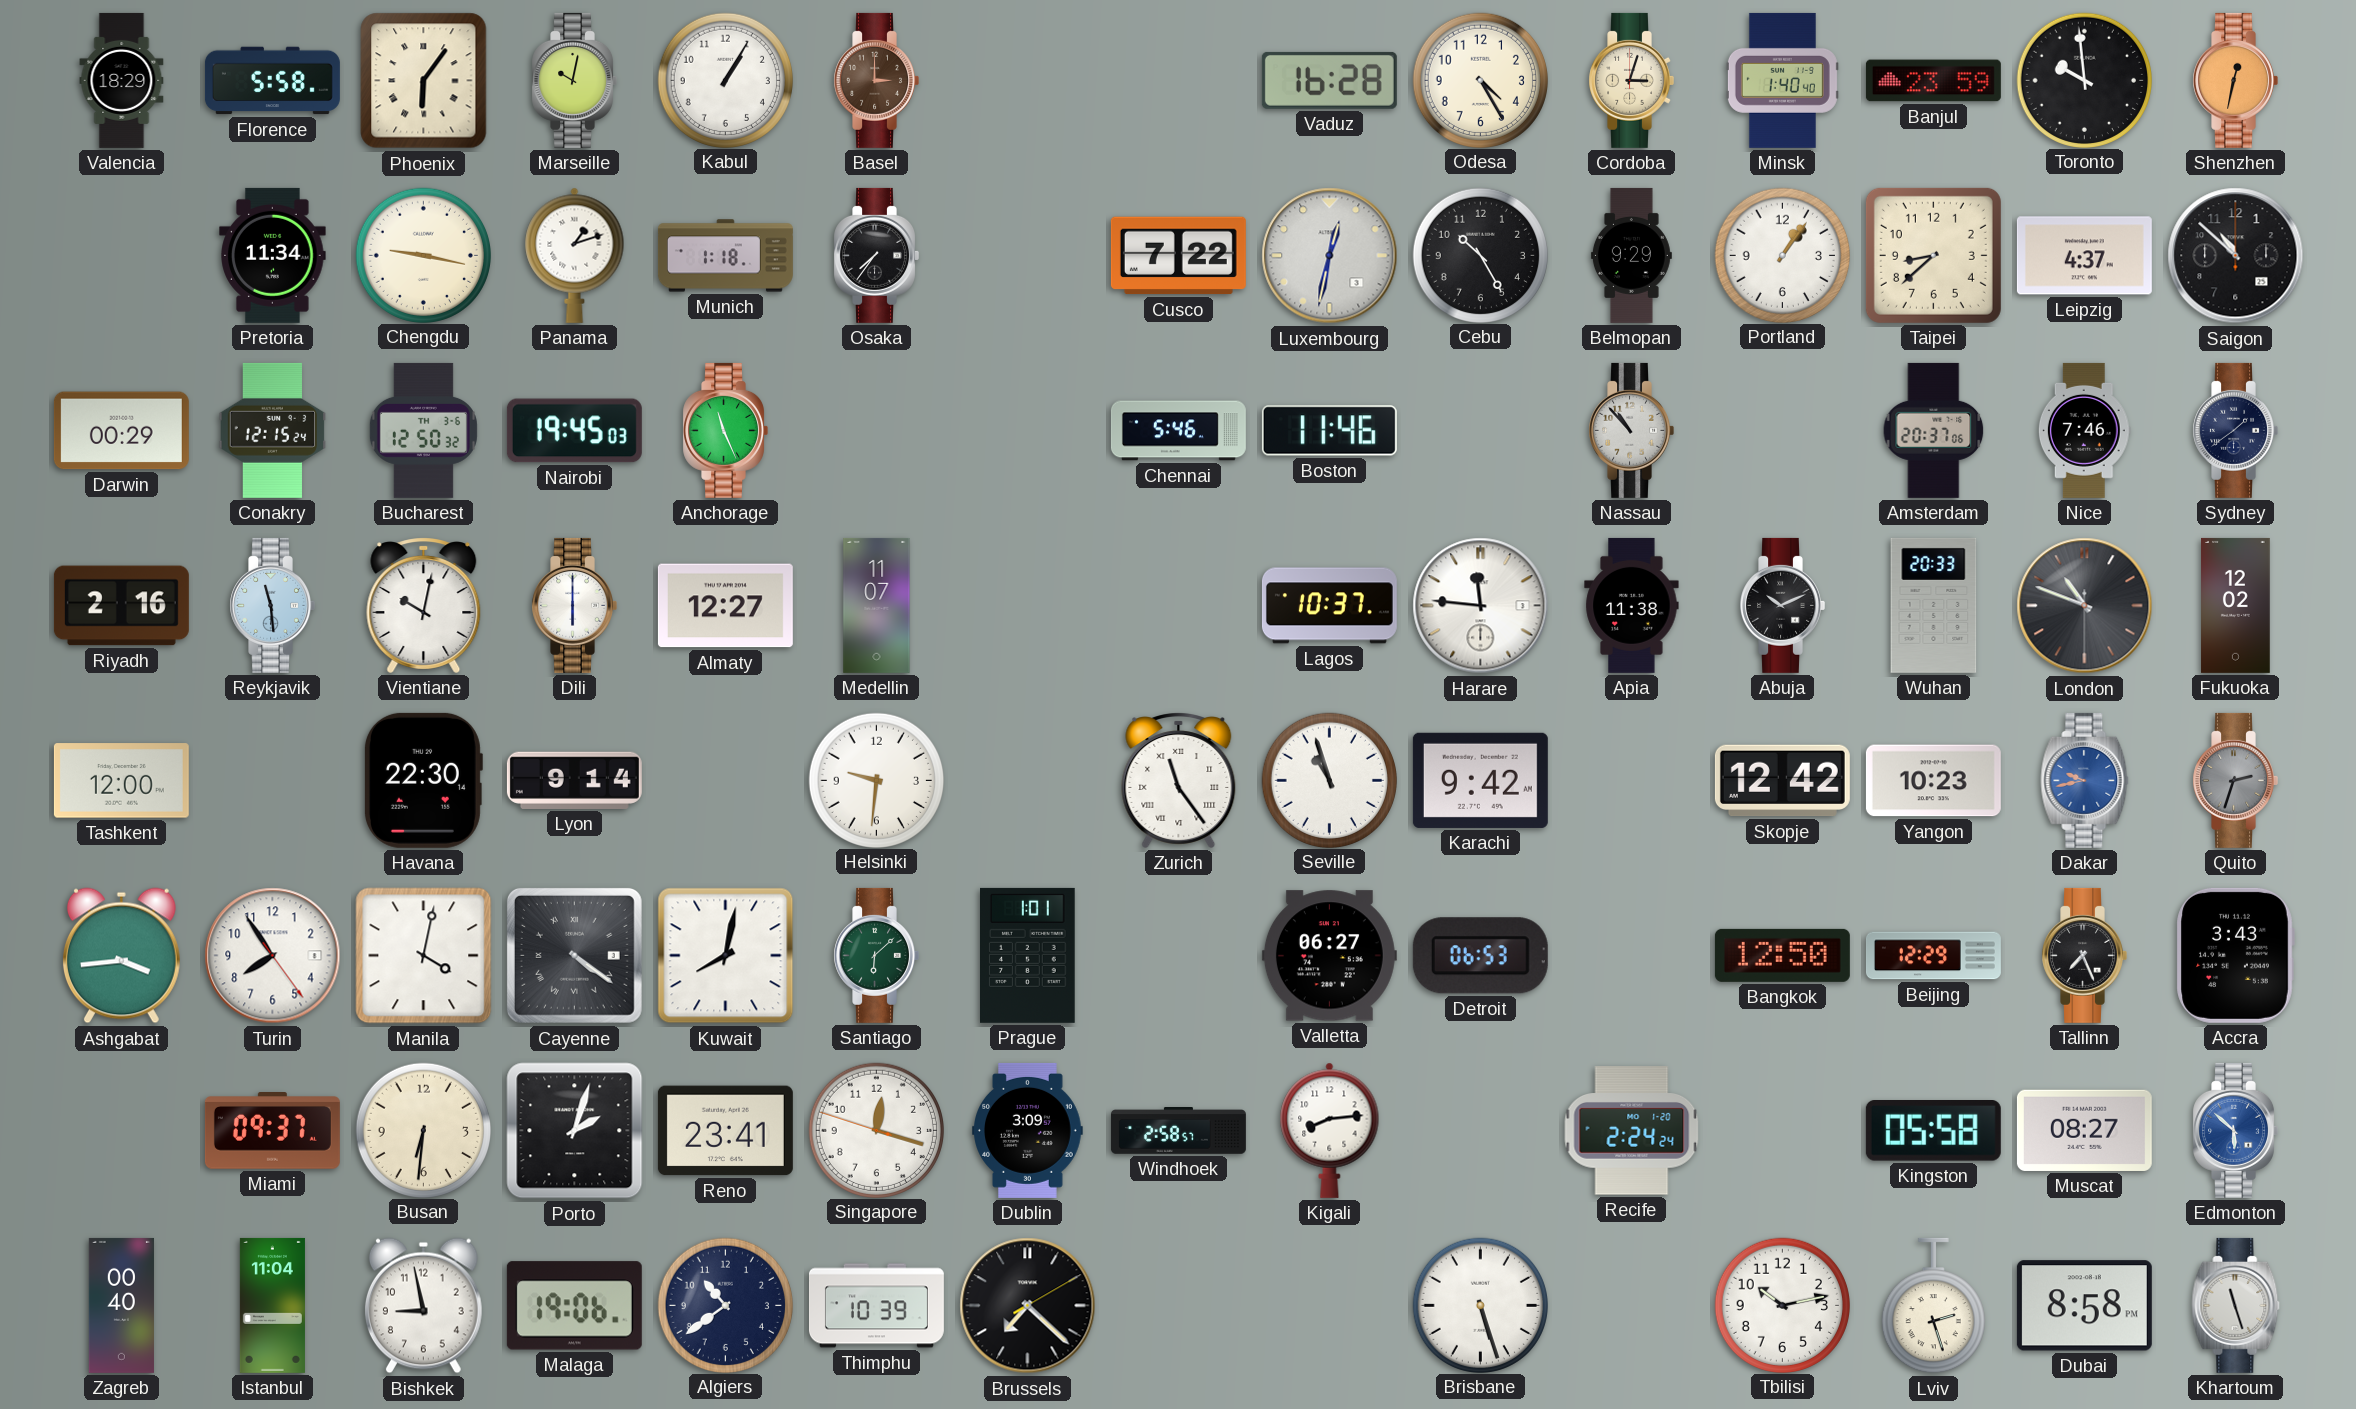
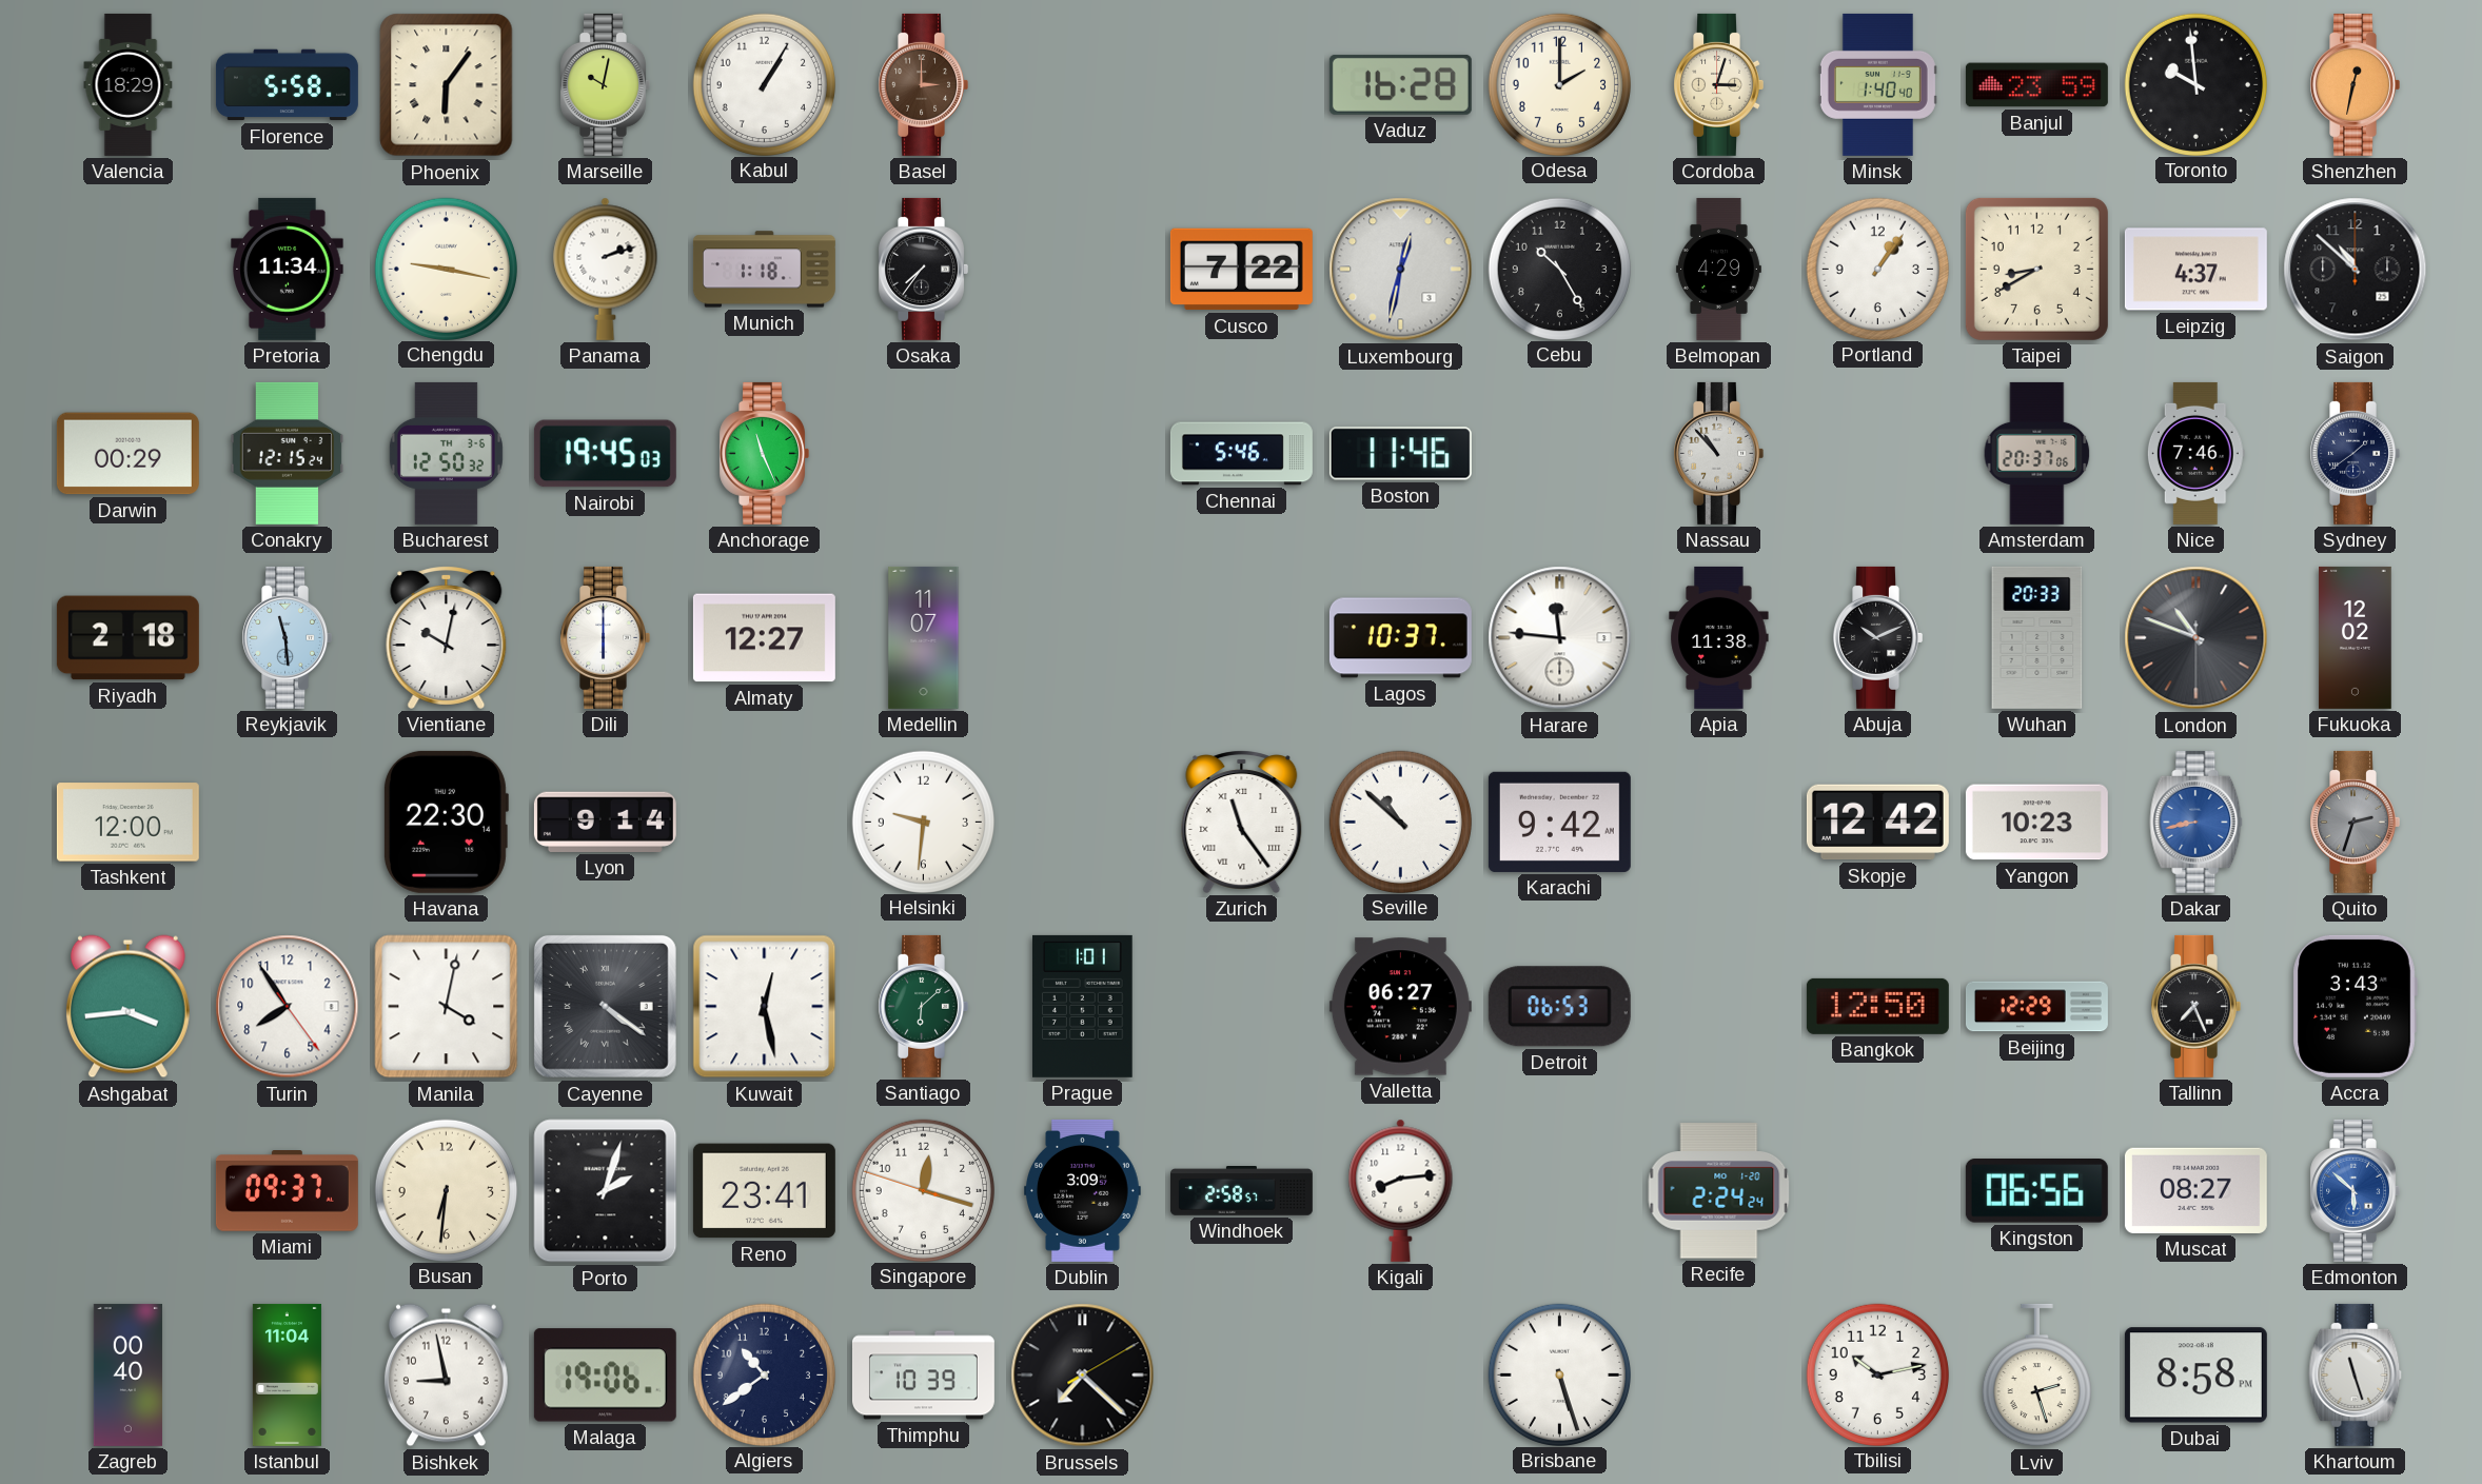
Odesa: 4:25 -> 2:00
Panama: 1:12 -> 2:12
Belmopan: 9:29 -> 4:29
Taipei: 8:38 -> 8:40
Riyadh: 2:16 -> 2:18
Seville: 10:57 -> 10:52
Dakar: 9:43 -> 8:43
Kuwait: 8:02 -> 12:28
Kingston: 05:58 -> 06:56
